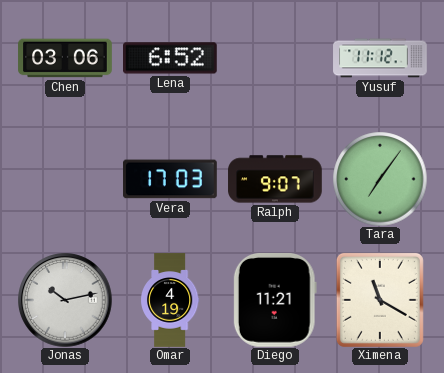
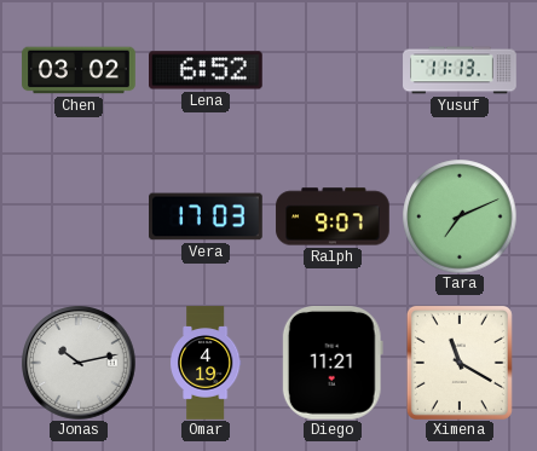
Chen: 03:06 -> 03:02
Yusuf: 11:12 -> 11:13
Tara: 7:06 -> 7:11
